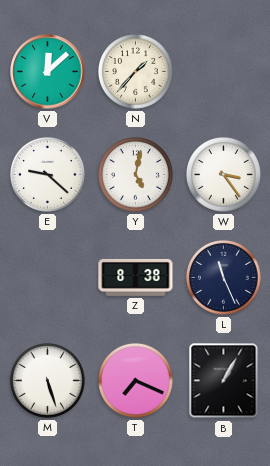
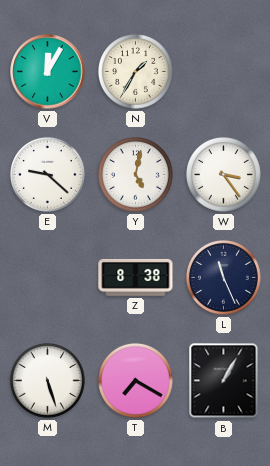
V: 12:08 -> 12:05
N: 1:37 -> 1:35
T: 7:19 -> 7:20
